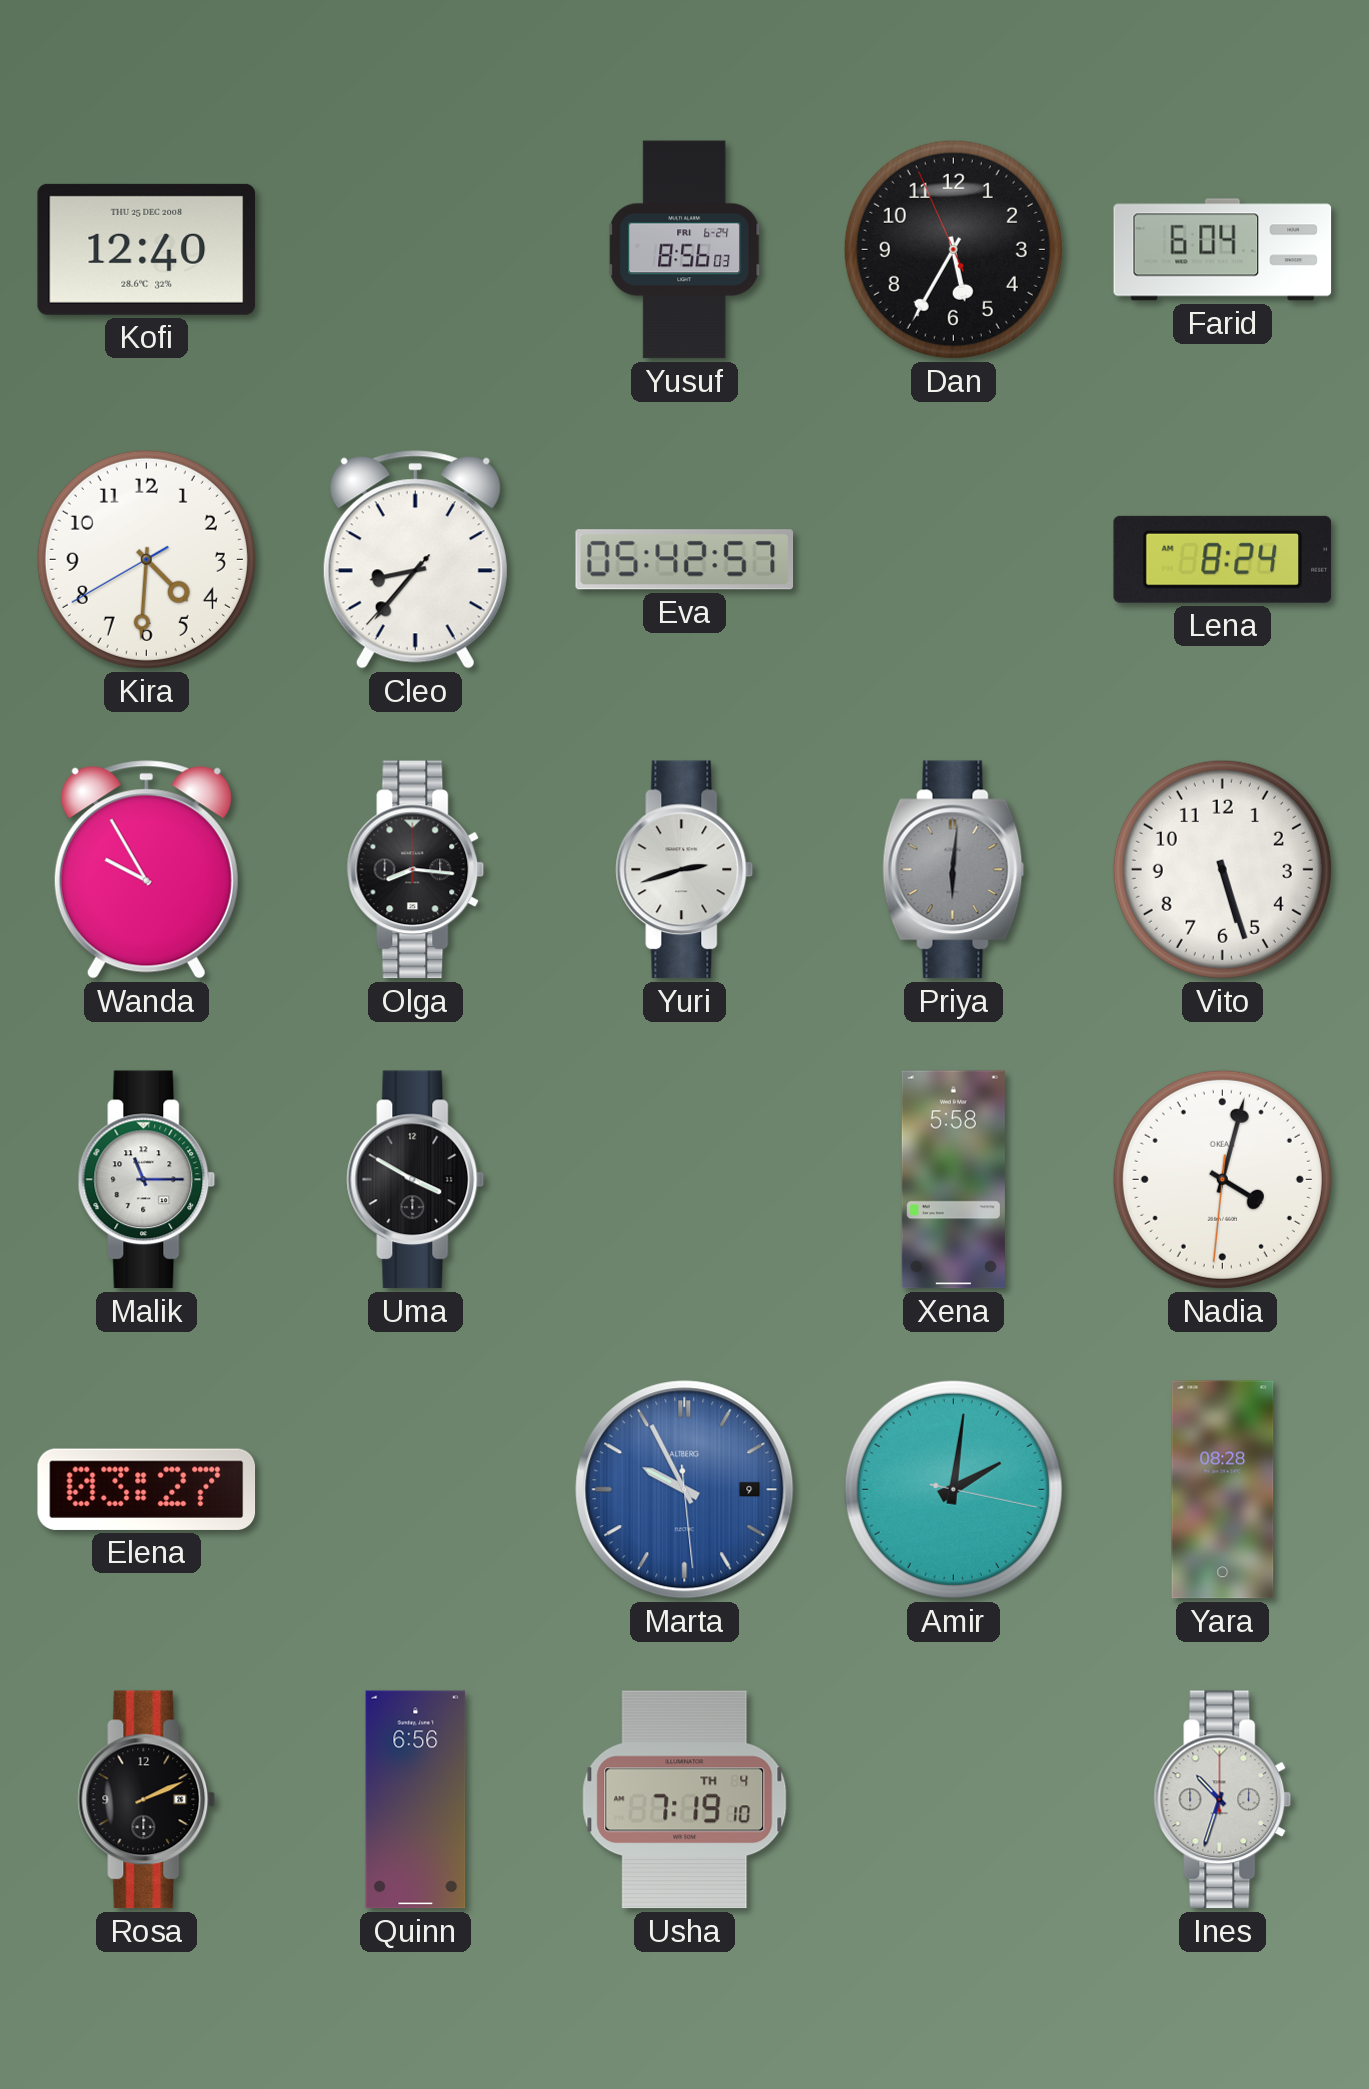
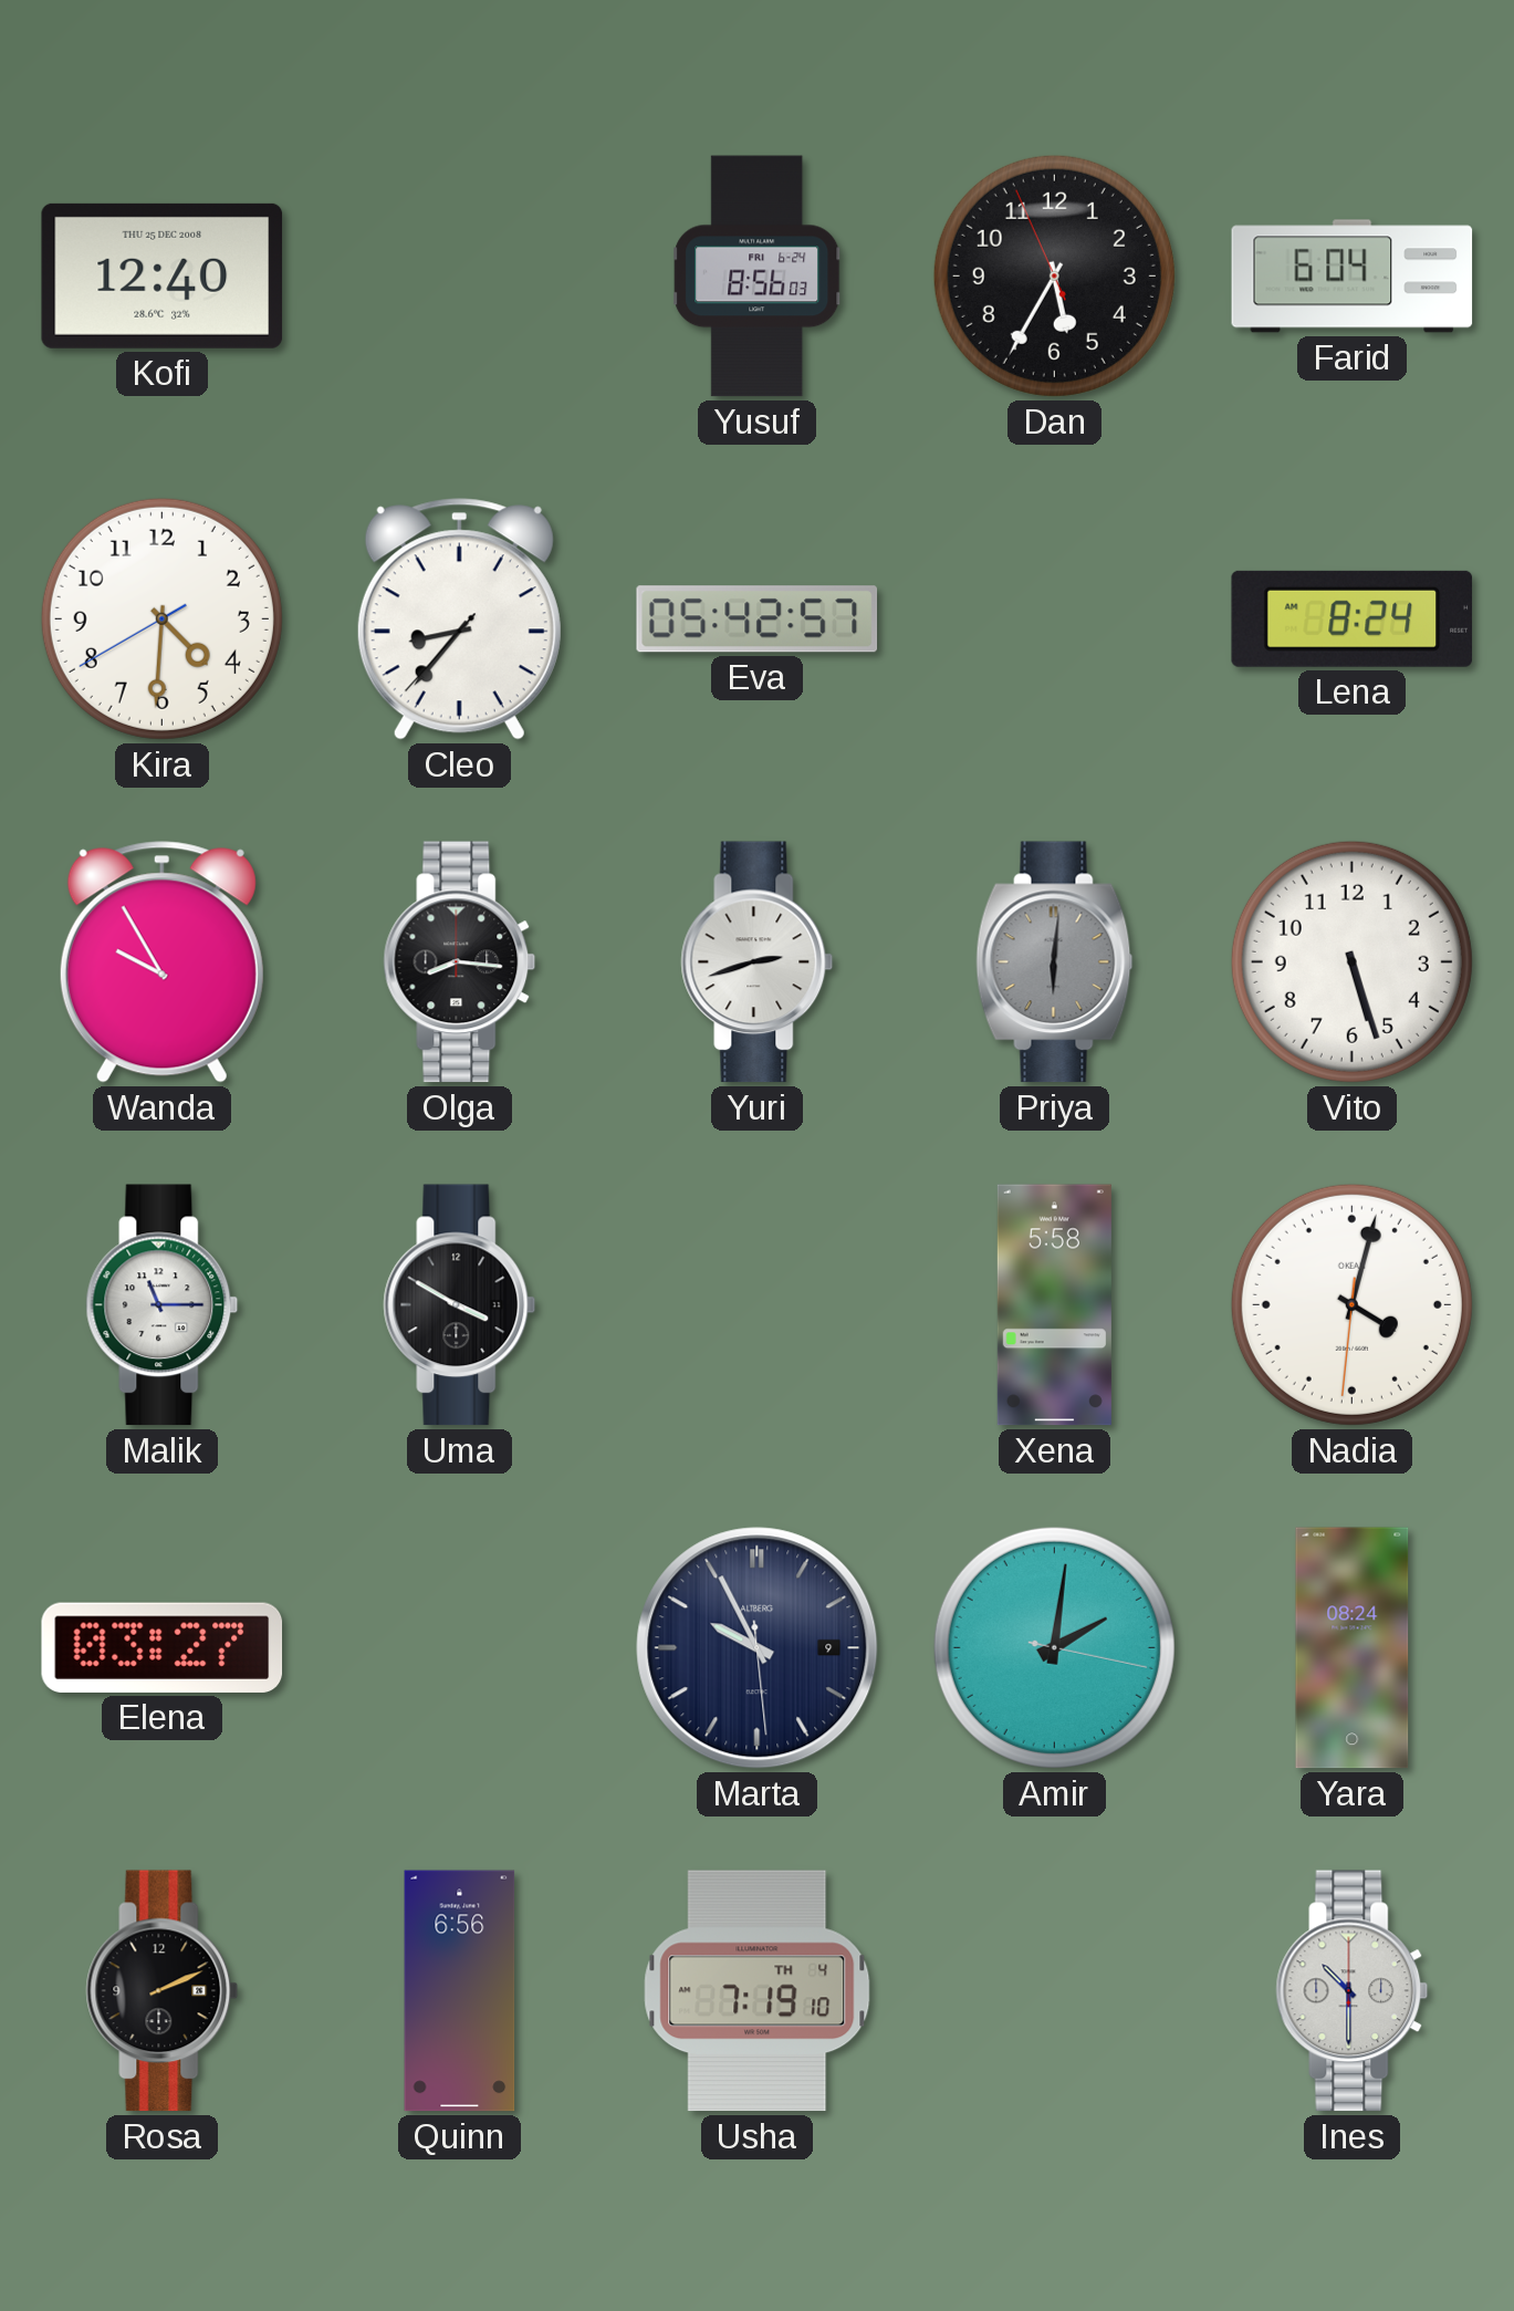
Marta dial: blue -> navy
Yara: 08:28 -> 08:24
Ines: 10:33 -> 10:30
